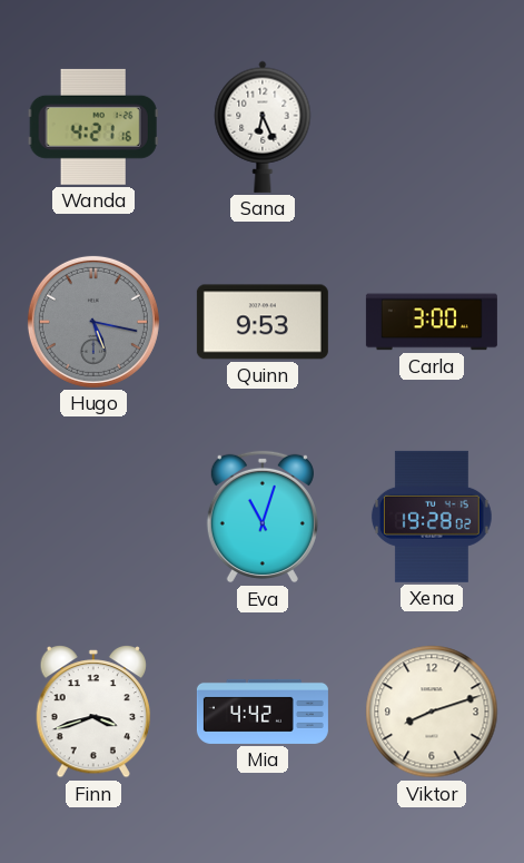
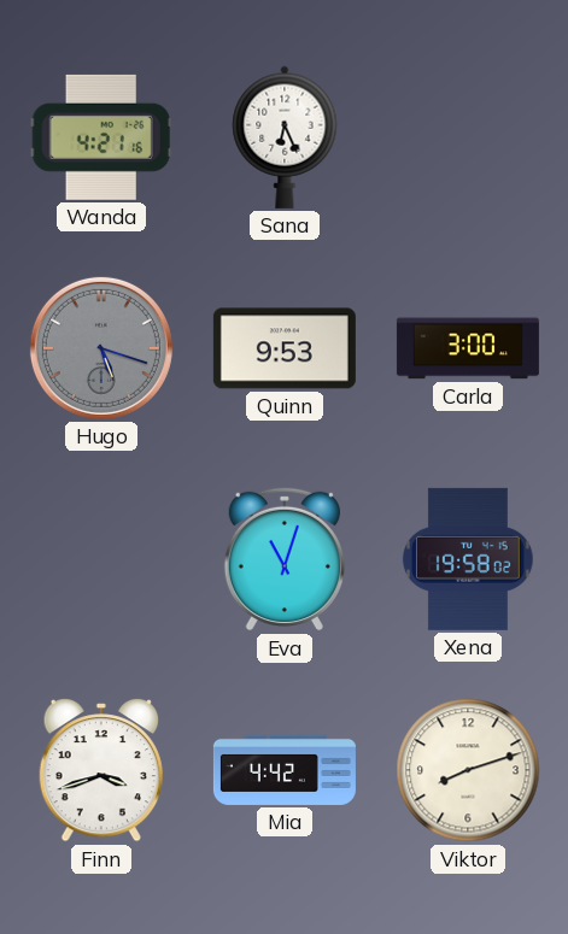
Hugo: 5:17 -> 5:18
Xena: 19:28 -> 19:58
